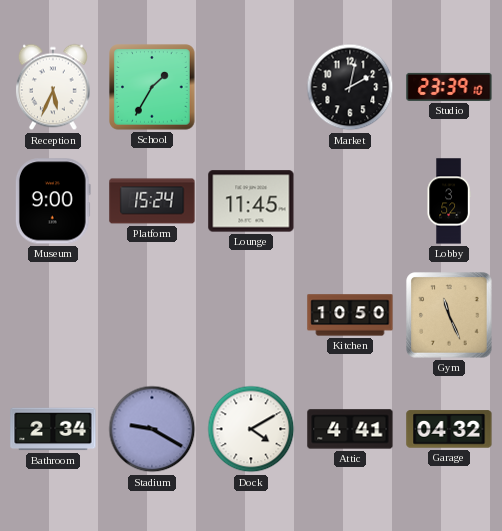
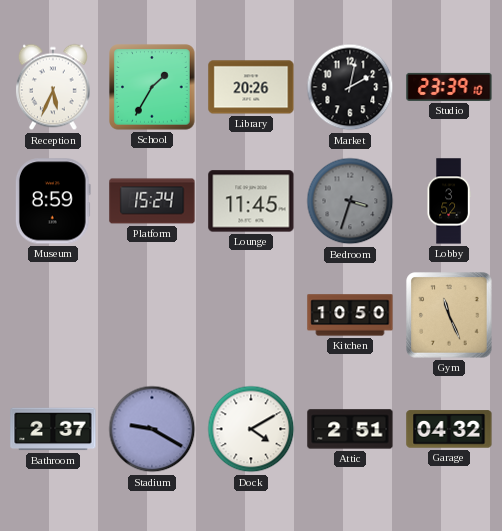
Library: none -> 20:26
Museum: 9:00 -> 8:59
Bedroom: none -> 3:33
Bathroom: 2:34 -> 2:37
Attic: 4:41 -> 2:51
